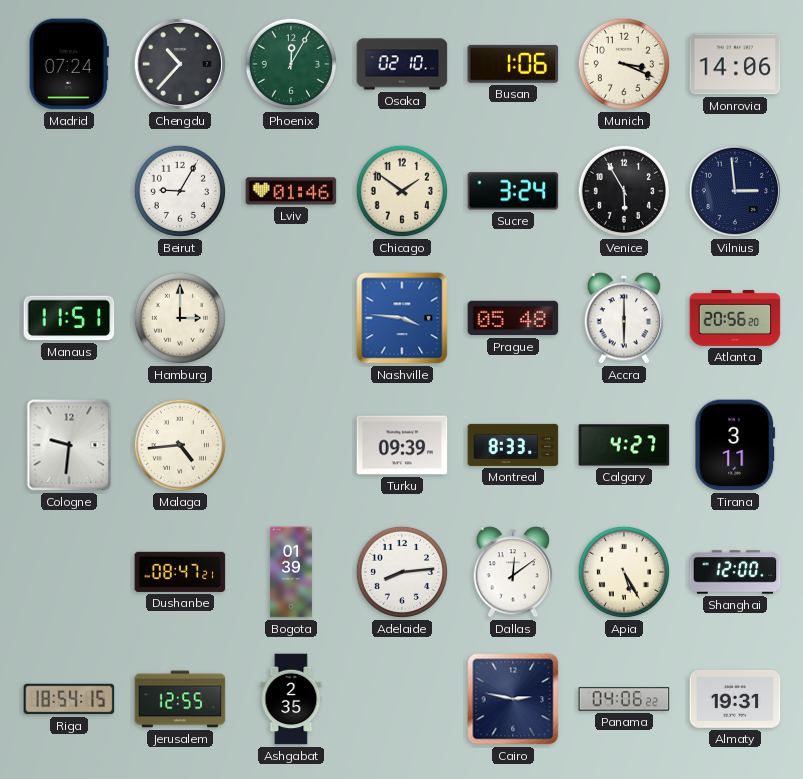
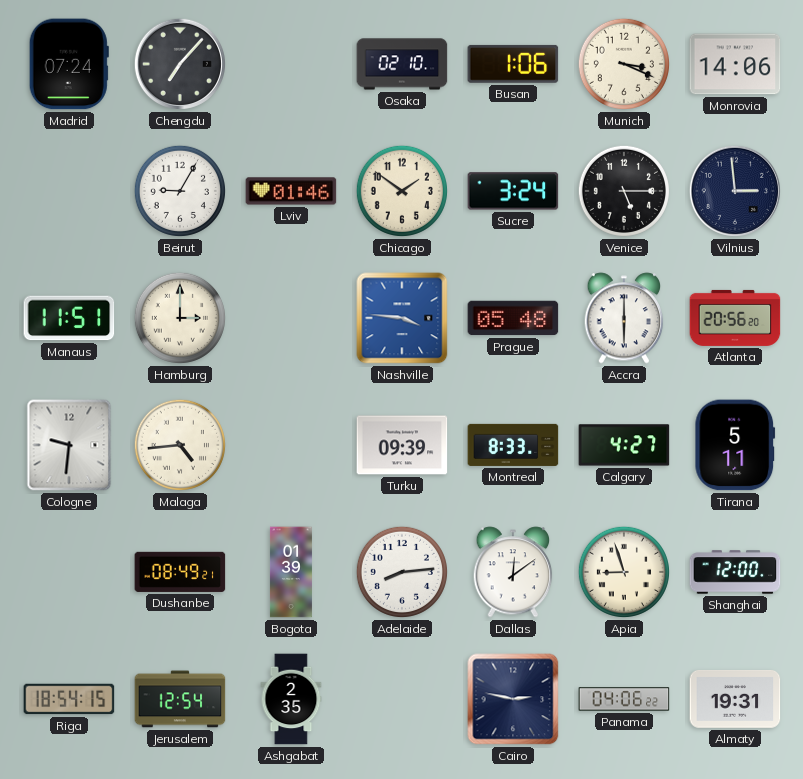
Chengdu: 10:37 -> 7:07
Phoenix: 12:05 -> none
Venice: 5:55 -> 5:15
Tirana: 3:11 -> 5:11
Dushanbe: 08:47 -> 08:49
Apia: 5:25 -> 8:57
Jerusalem: 12:55 -> 12:54
